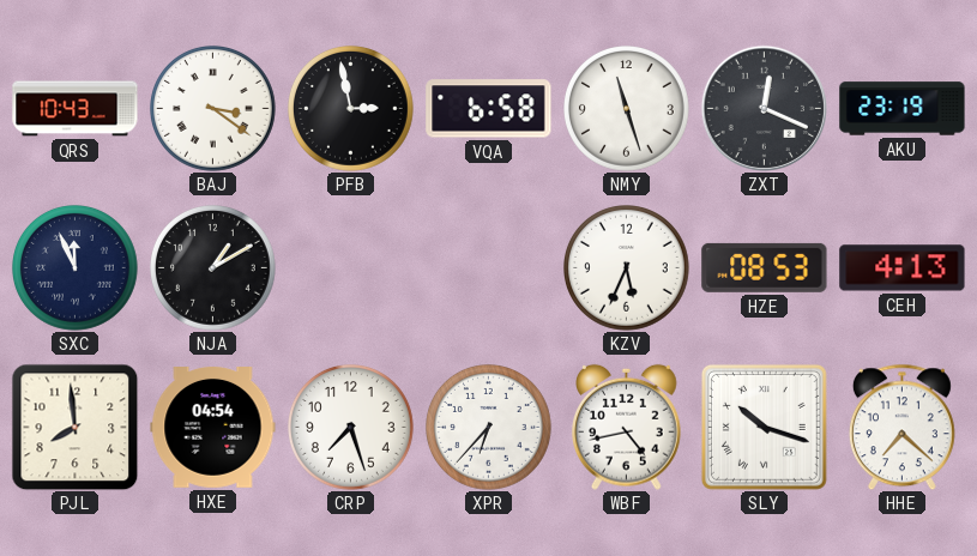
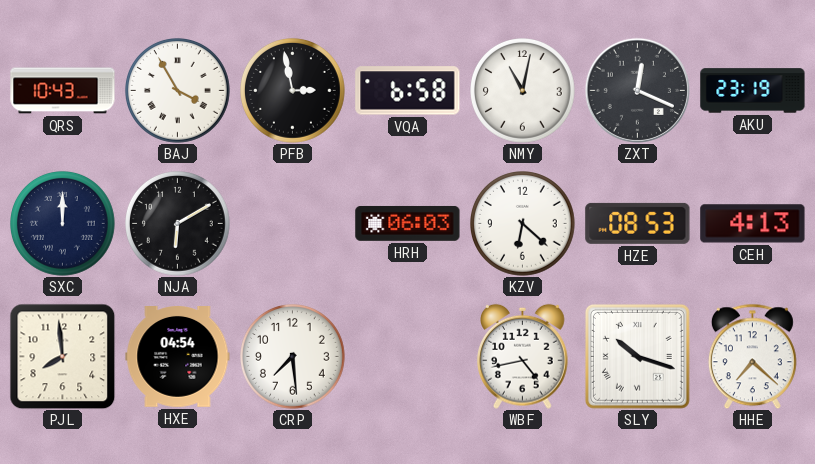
BAJ: 3:21 -> 3:55
NMY: 11:27 -> 11:02
SXC: 11:56 -> 12:00
NJA: 1:10 -> 6:10
HRH: none -> 06:03
KZV: 5:34 -> 6:22
CRP: 7:27 -> 7:29
XPR: 6:37 -> none
